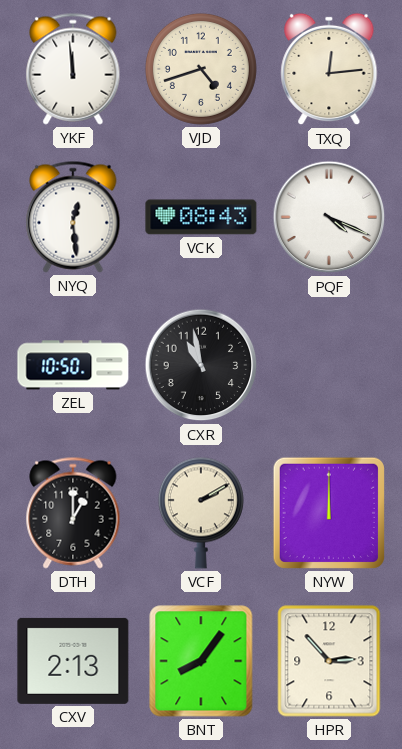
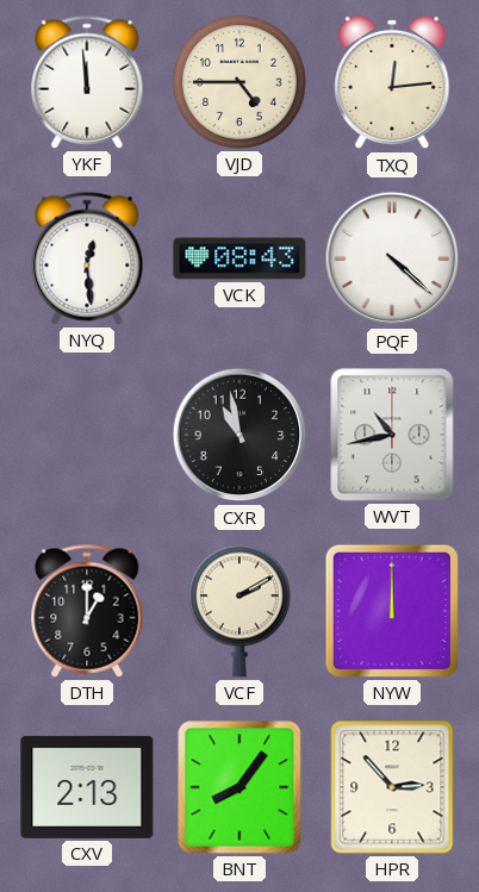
VJD: 4:42 -> 4:45
PQF: 4:19 -> 4:22
ZEL: 10:50 -> none
WVT: none -> 10:43
